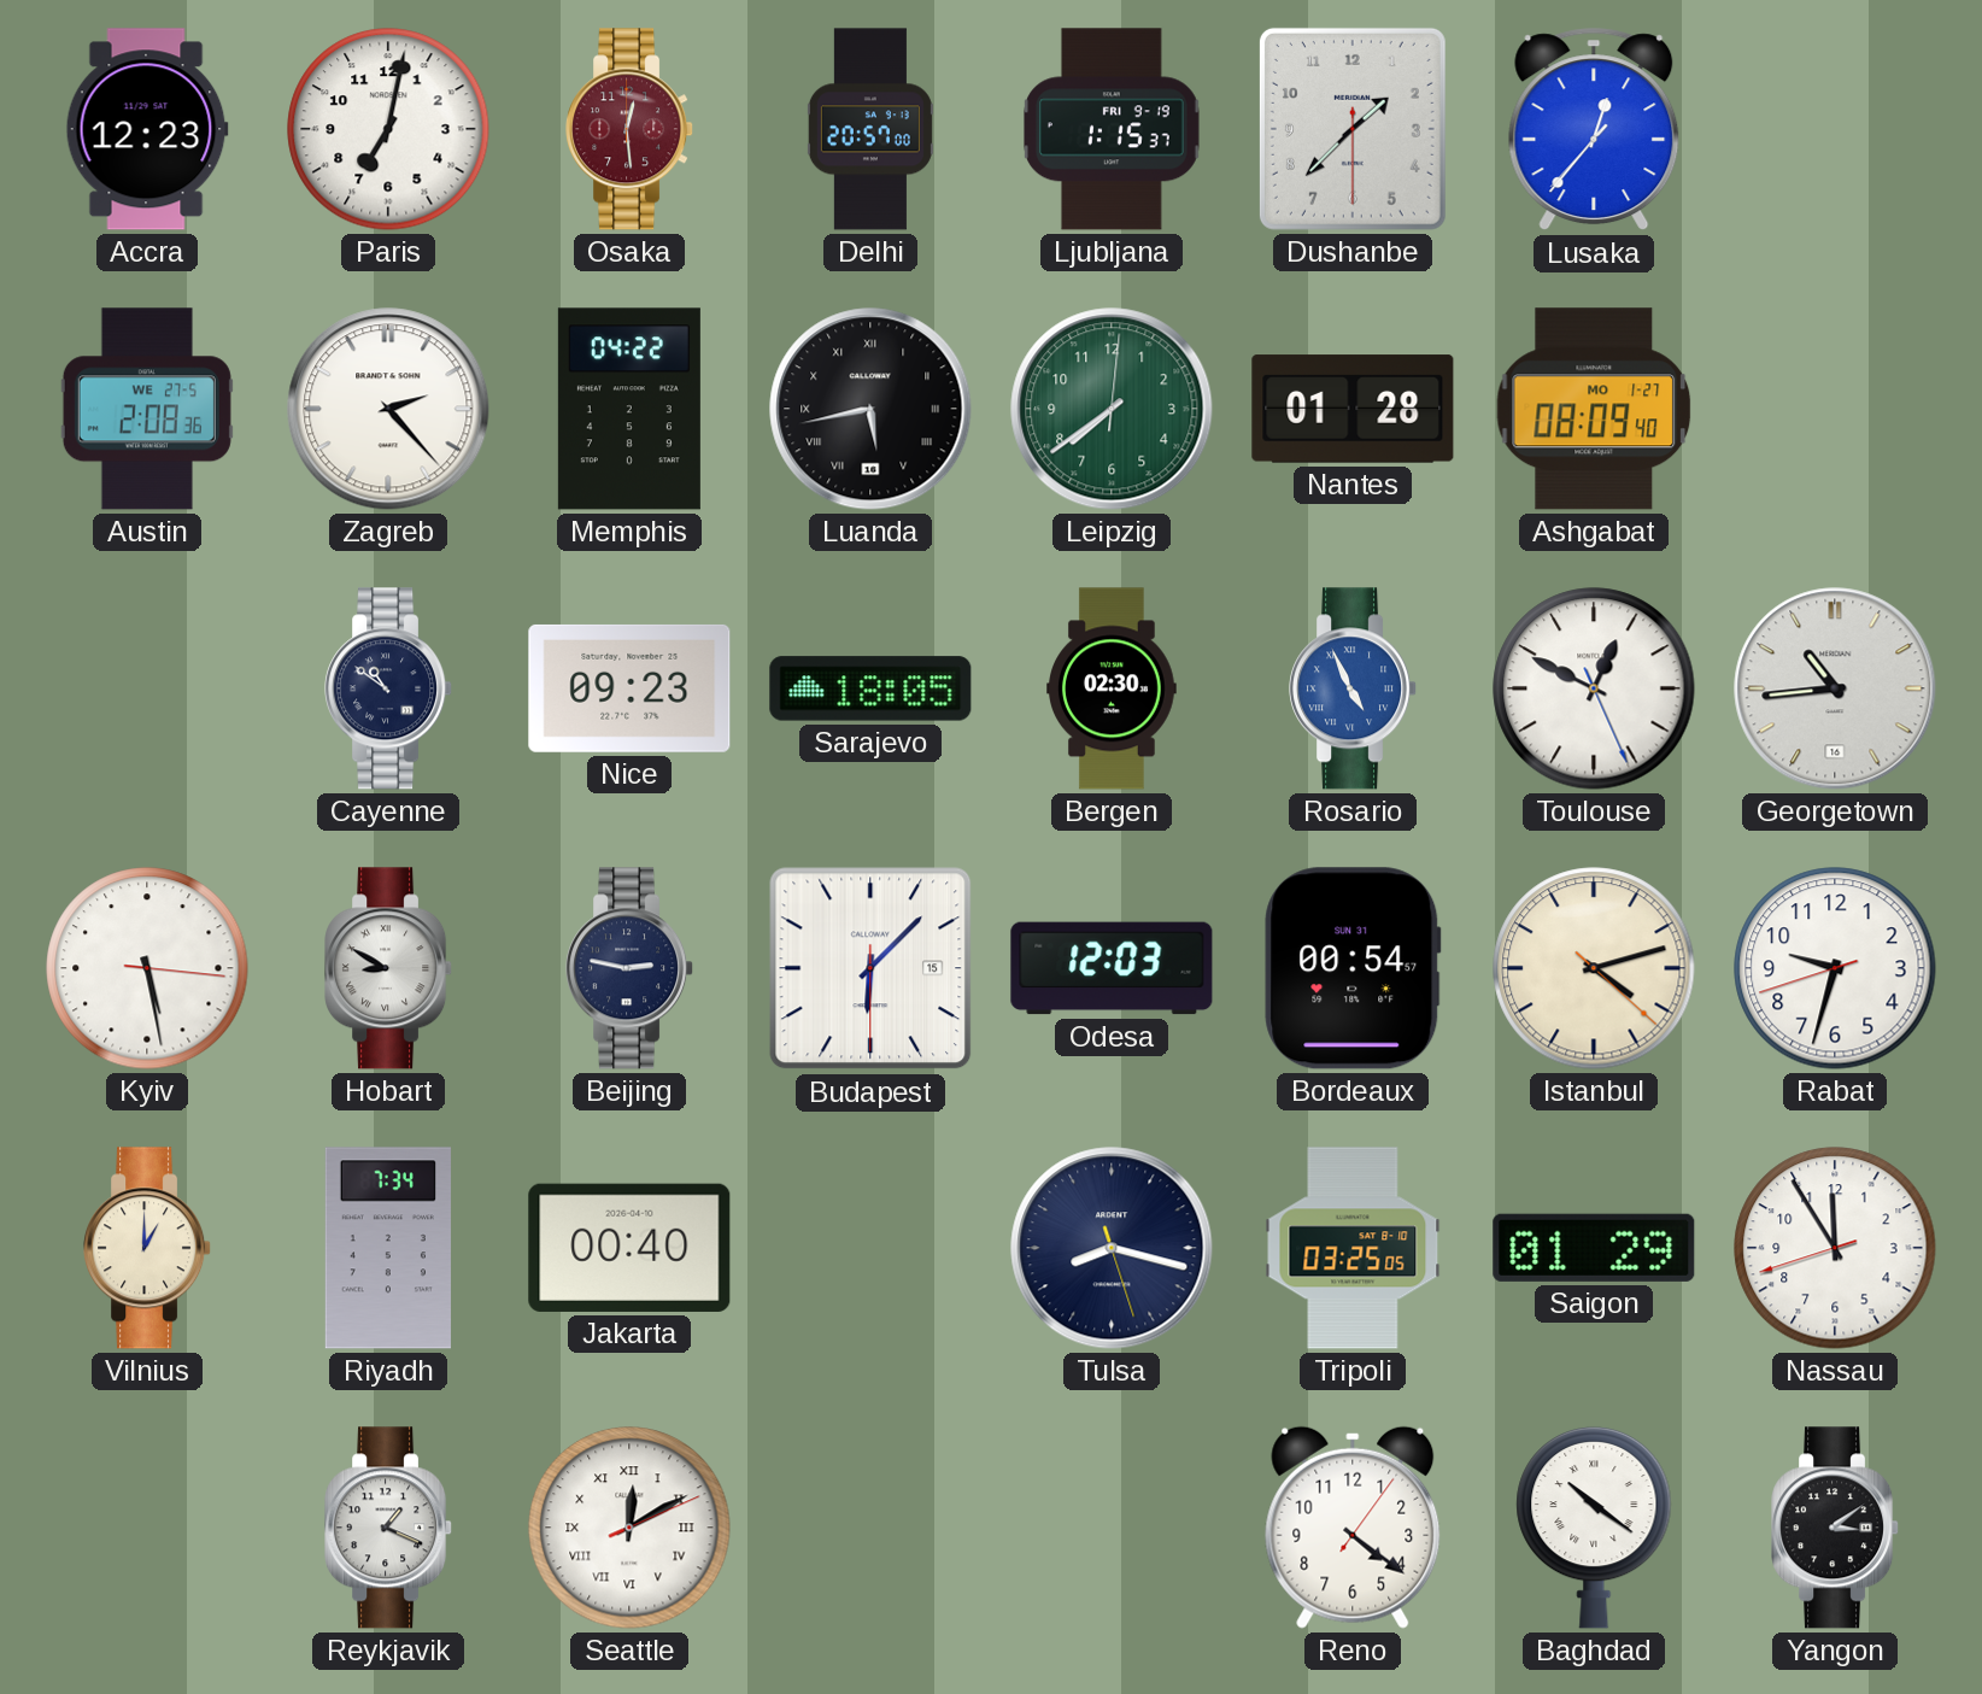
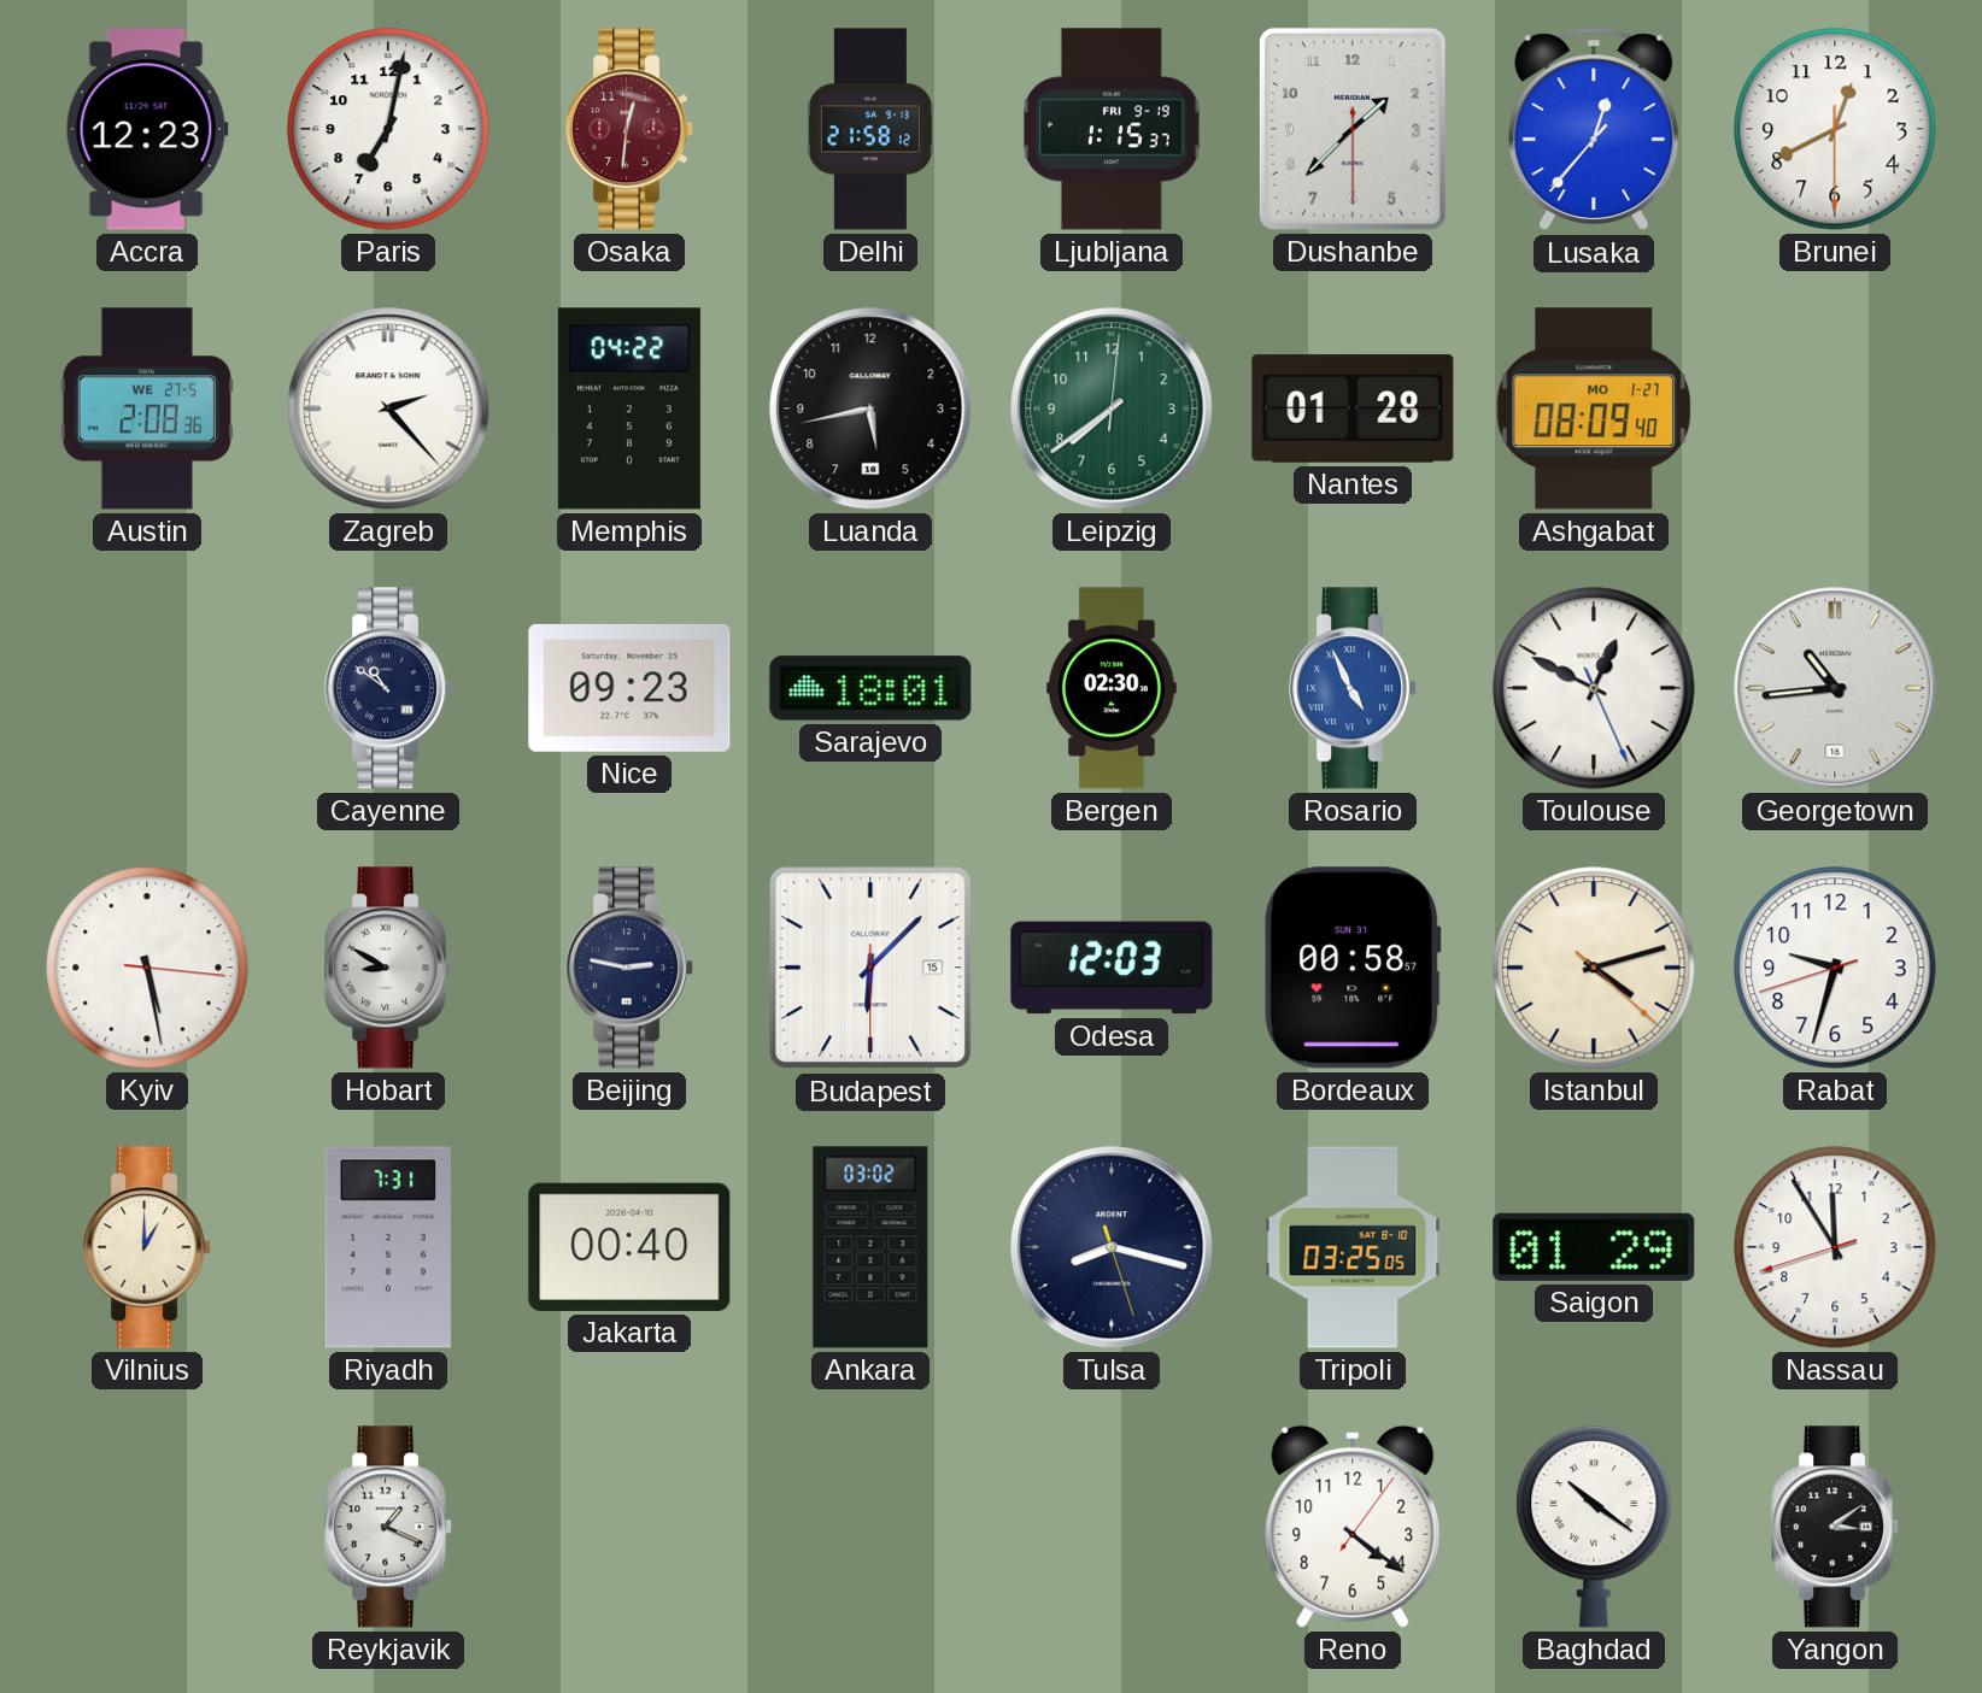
Osaka: 12:29 -> 12:31
Delhi: 20:57 -> 21:58
Brunei: none -> 12:40
Luanda numerals: Roman -> Arabic
Sarajevo: 18:05 -> 18:01
Bordeaux: 00:54 -> 00:58
Riyadh: 7:34 -> 7:31
Ankara: none -> 03:02
Seattle: 12:10 -> none
